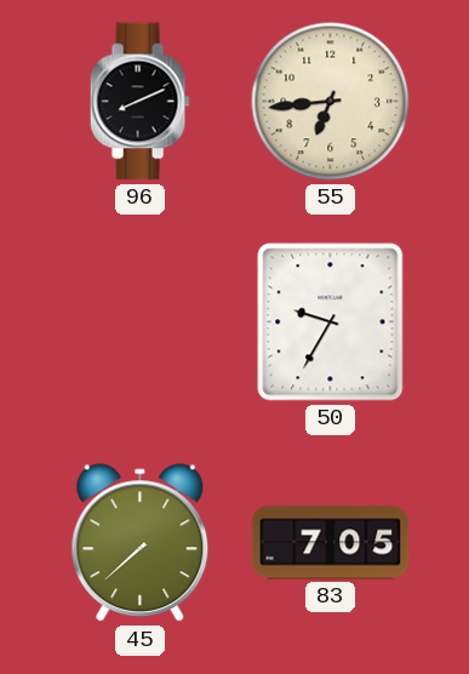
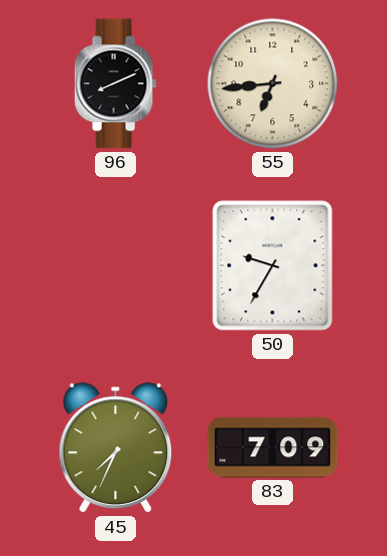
45: 7:38 -> 7:34
83: 7:05 -> 7:09
